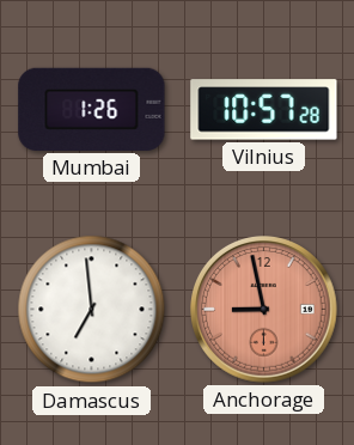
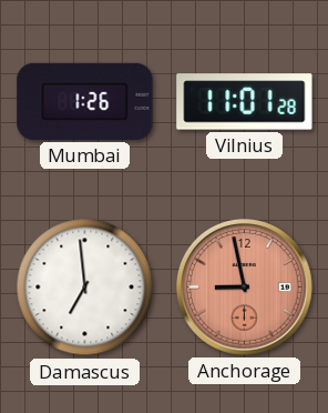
Vilnius: 10:57 -> 11:01
